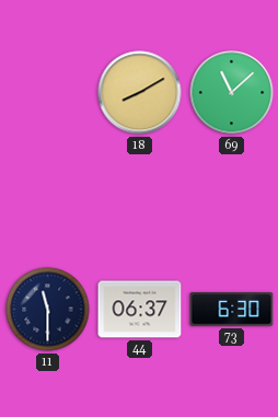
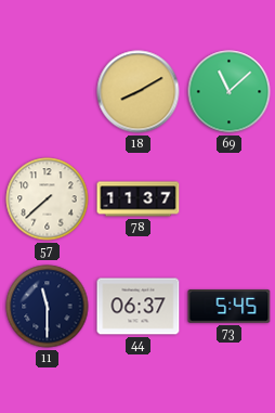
57: none -> 7:38
78: none -> 11:37
73: 6:30 -> 5:45
